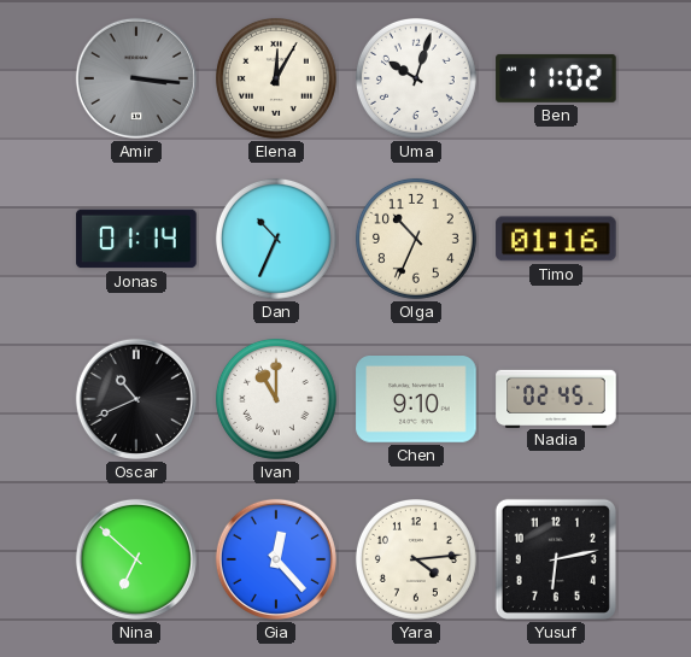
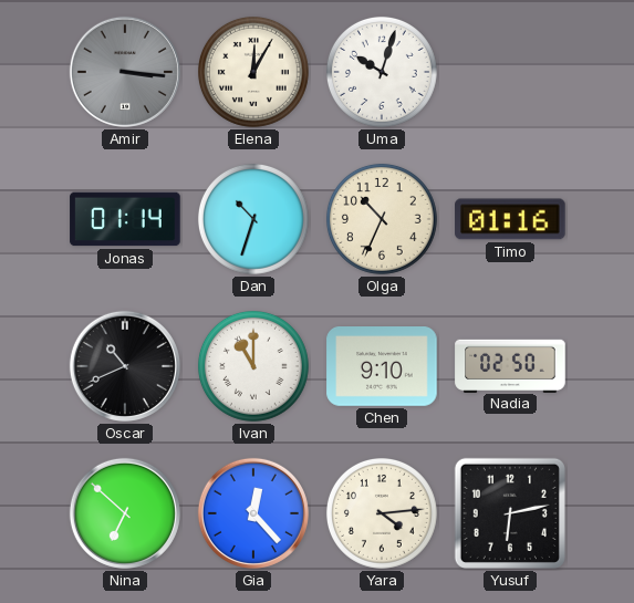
Ben: 11:02 -> none
Dan: 10:34 -> 10:33
Nadia: 02:45 -> 02:50
